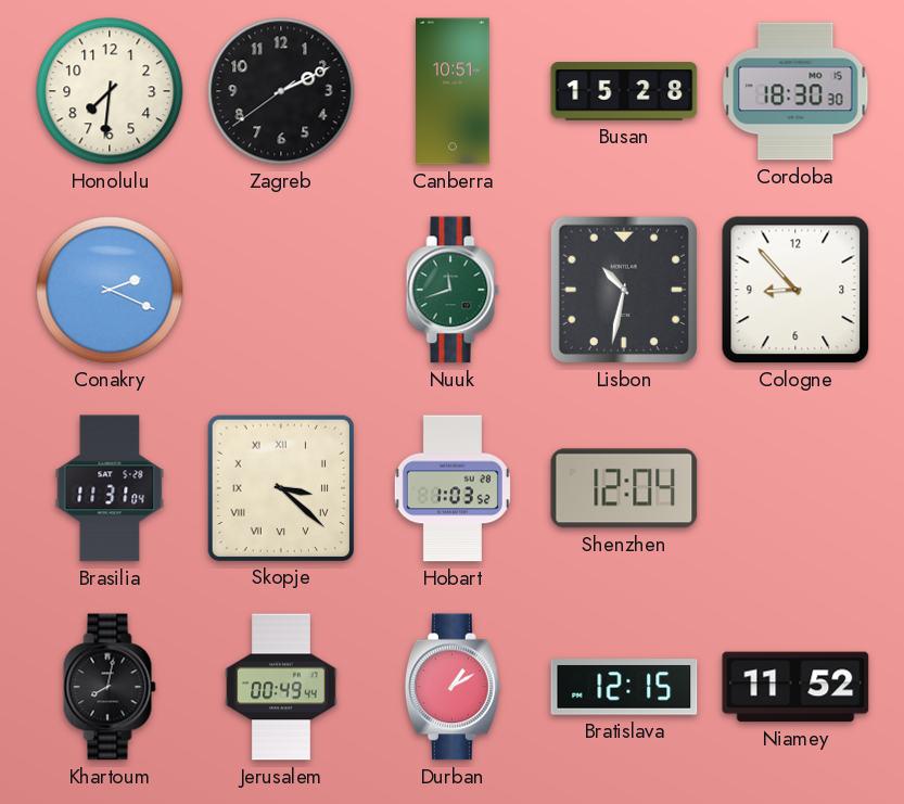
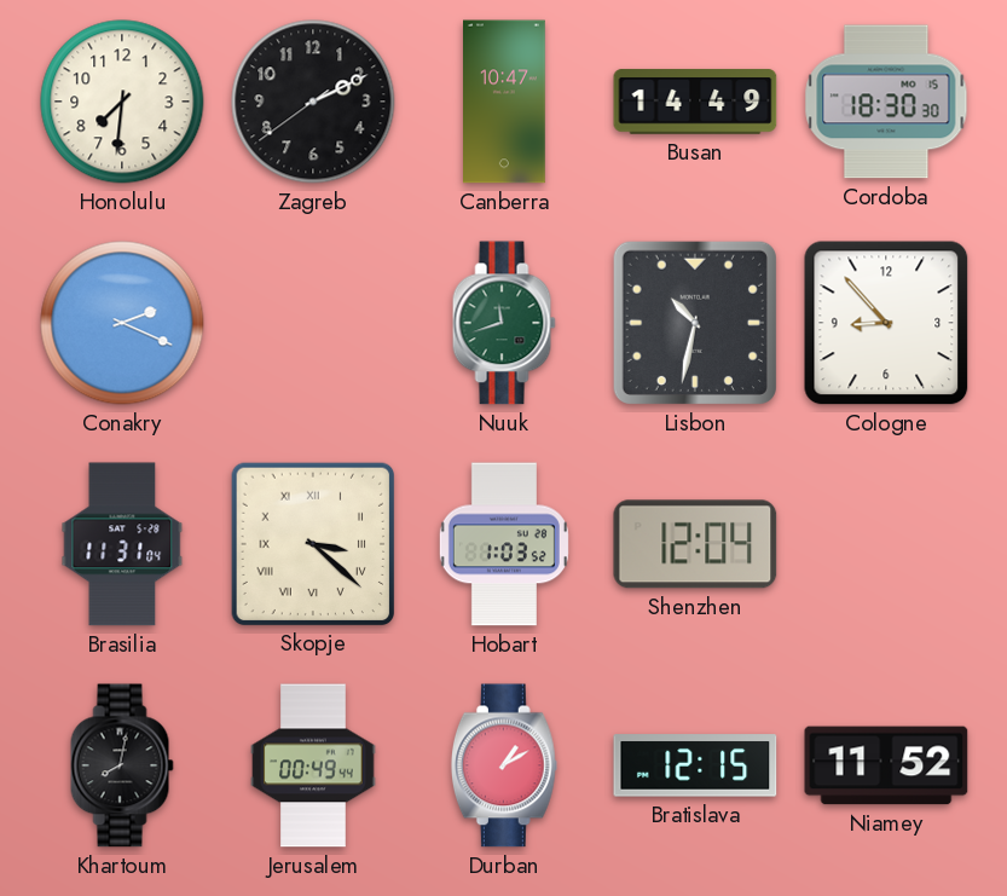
Canberra: 10:51 -> 10:47
Busan: 15:28 -> 14:49
